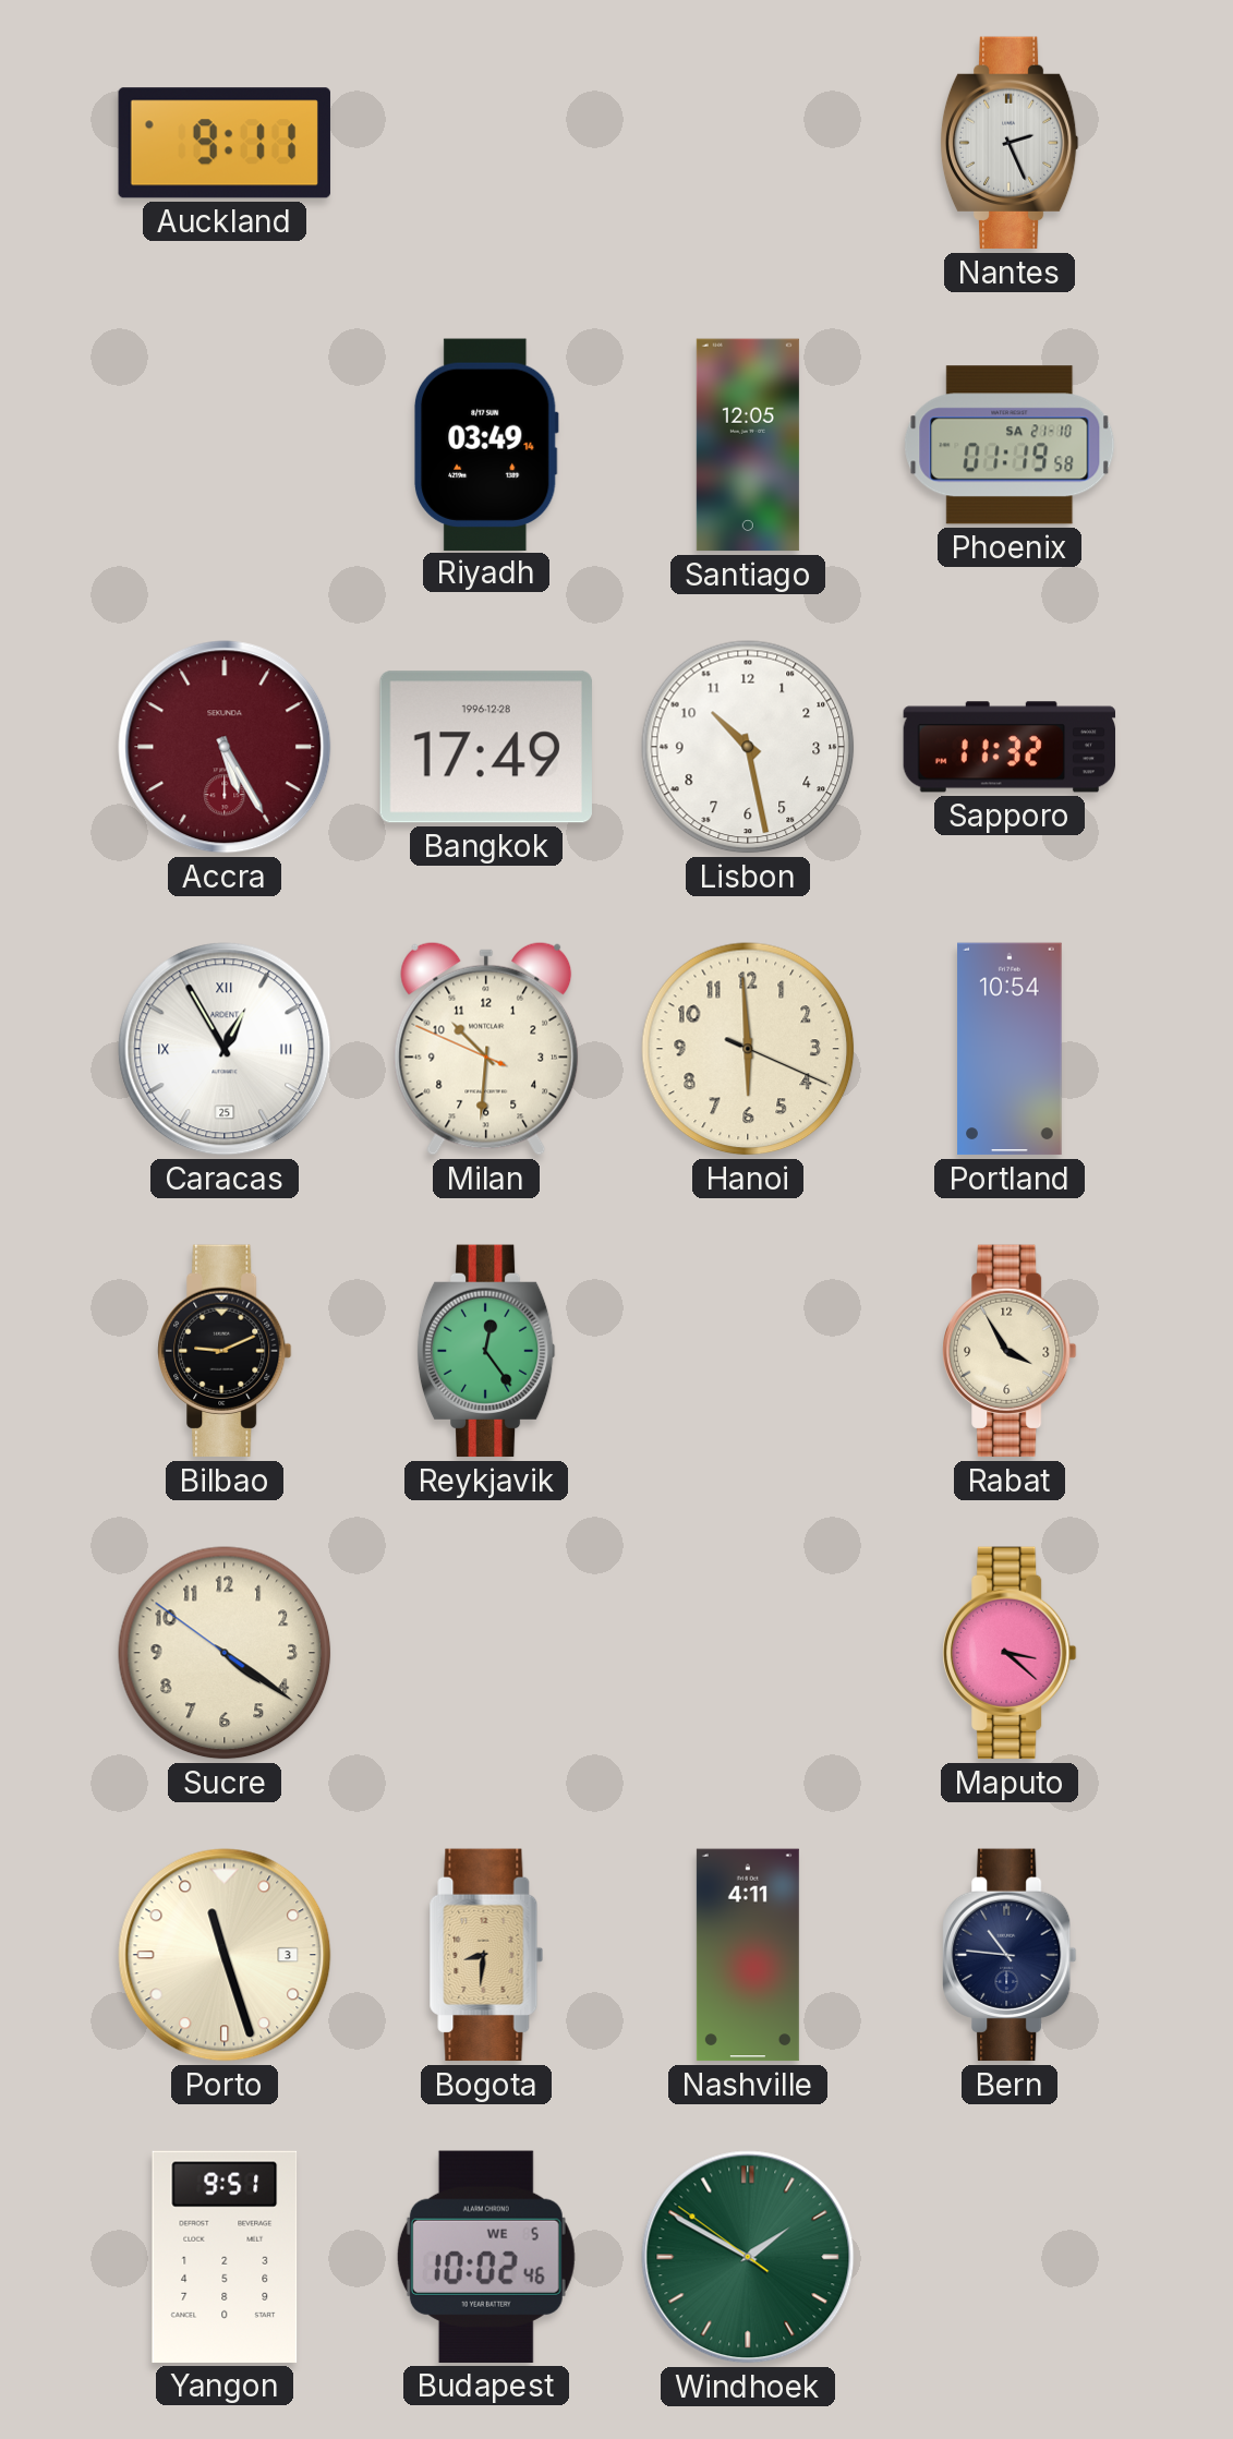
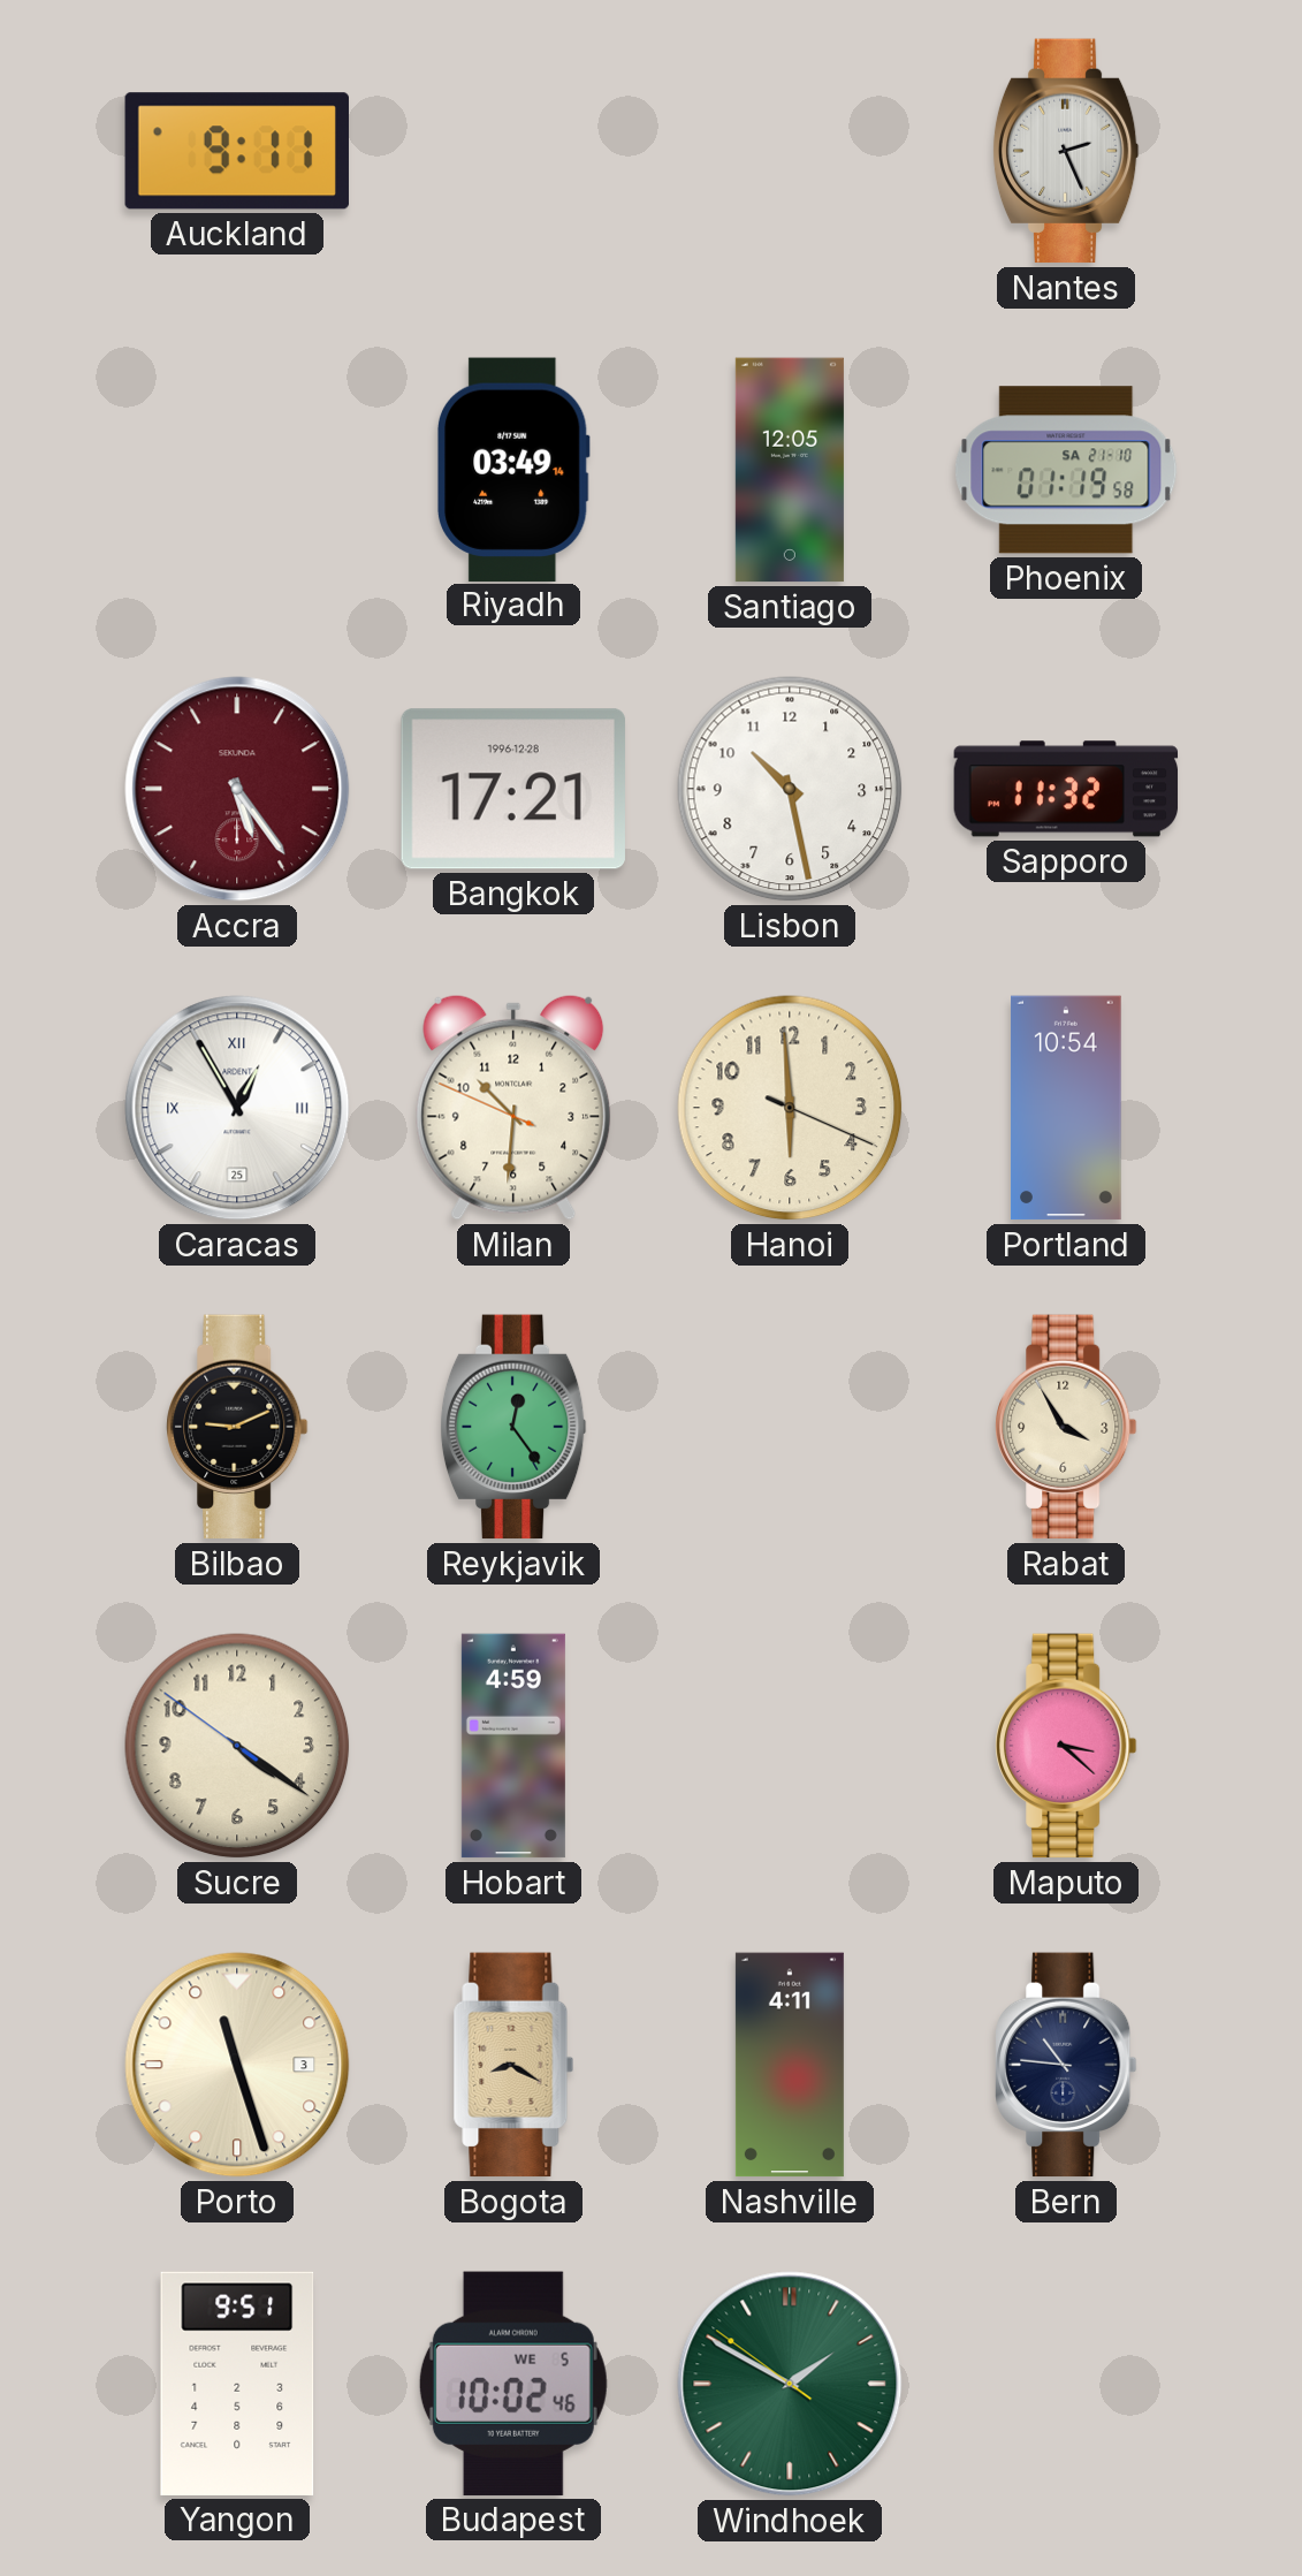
Accra: 5:25 -> 5:24
Bangkok: 17:49 -> 17:21
Hobart: none -> 4:59
Bogota: 8:31 -> 8:20
